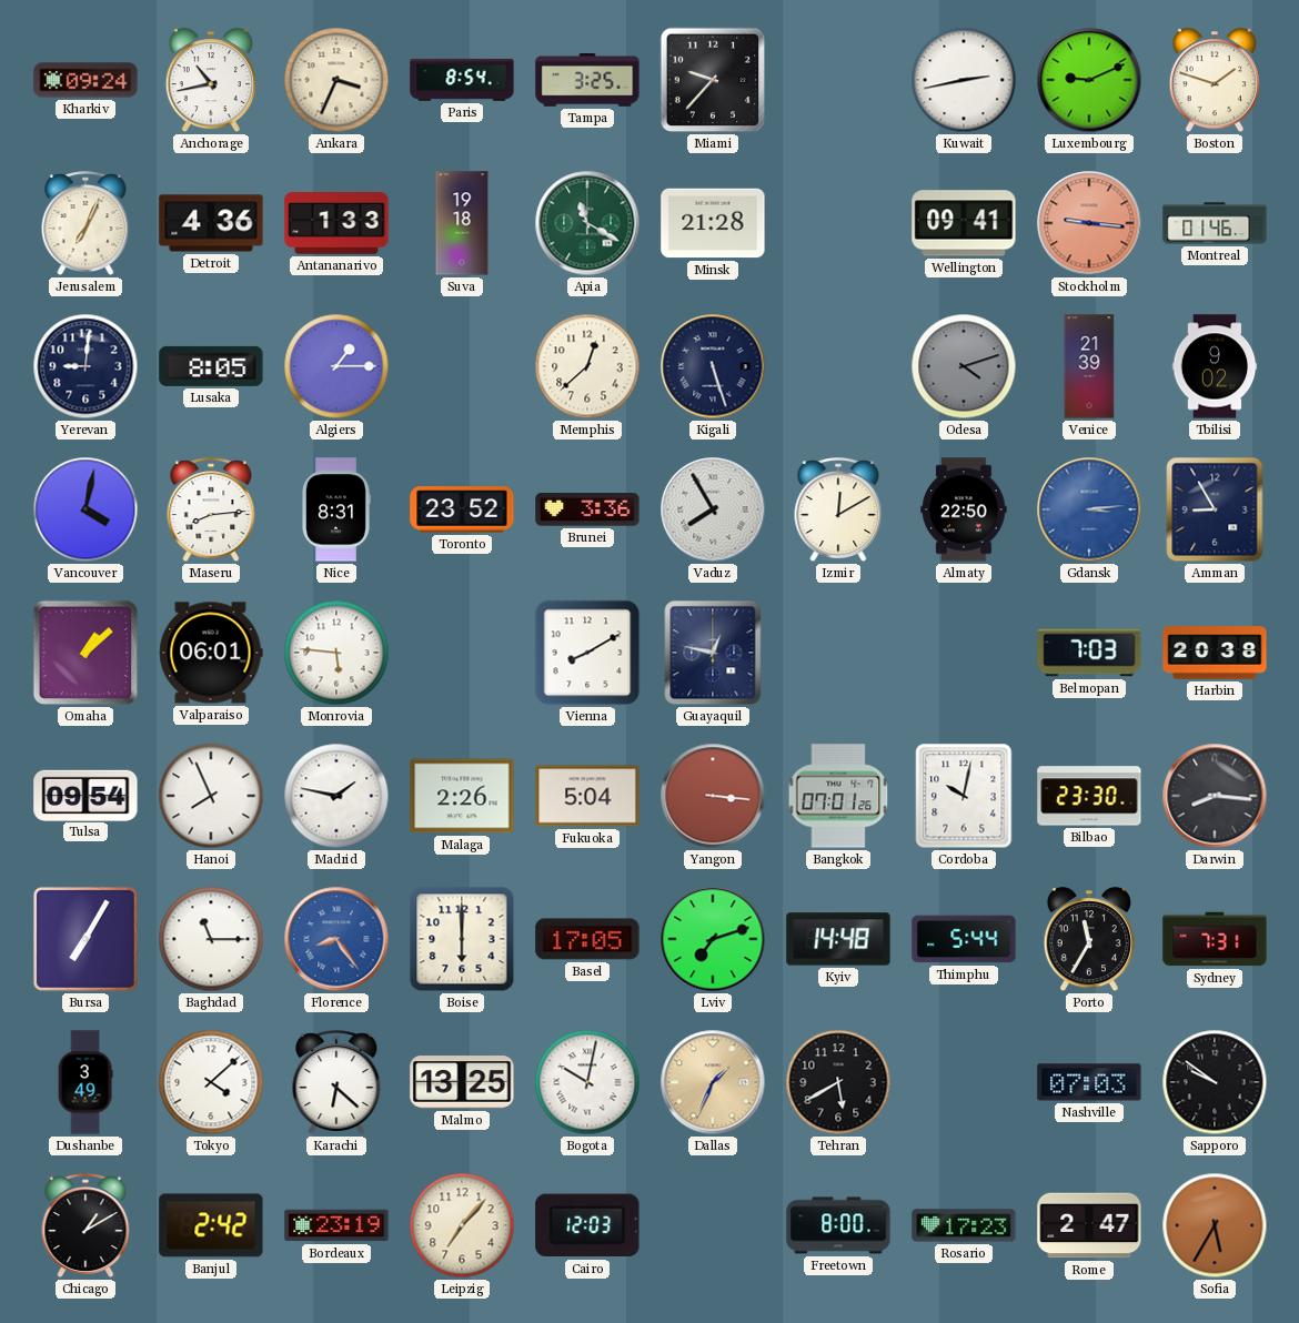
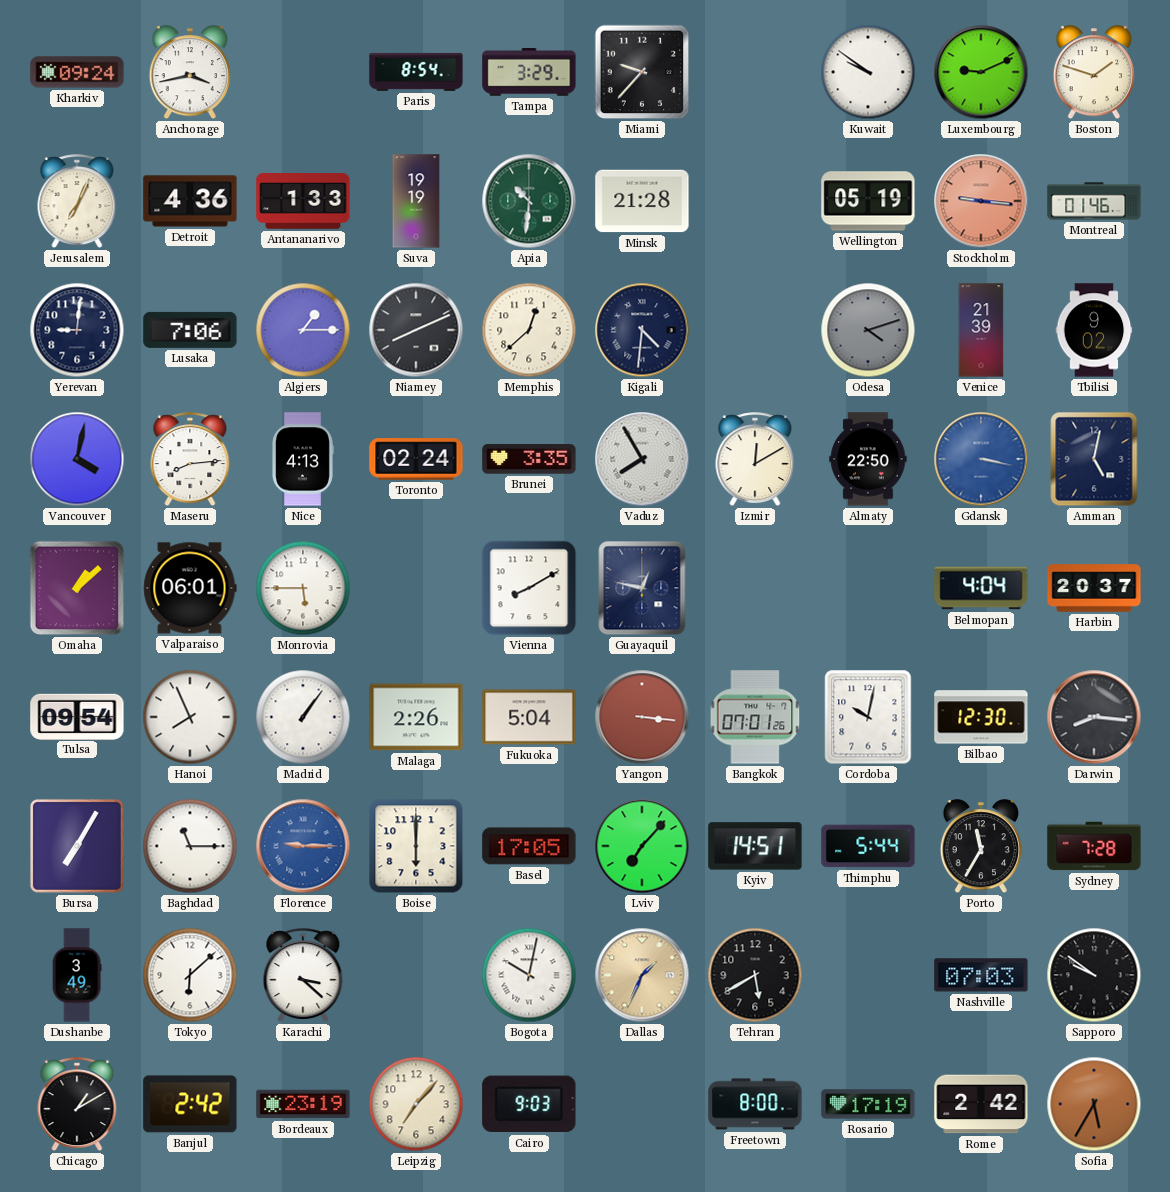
Anchorage: 10:43 -> 3:43
Ankara: 3:34 -> none
Tampa: 3:25 -> 3:29
Kuwait: 2:43 -> 9:51
Suva: 19:18 -> 19:19
Apia: 11:20 -> 10:31
Wellington: 09:41 -> 05:19
Lusaka: 8:05 -> 7:06
Niamey: none -> 8:11
Kigali: 5:27 -> 4:31
Nice: 8:31 -> 4:13
Toronto: 23:52 -> 02:24
Brunei: 3:36 -> 3:35
Gdansk: 3:14 -> 3:17
Amman: 8:55 -> 5:02
Monrovia: 5:46 -> 5:45
Belmopan: 7:03 -> 4:04
Harbin: 20:38 -> 20:37
Madrid: 1:47 -> 1:06
Bilbao: 23:30 -> 12:30
Florence: 8:24 -> 9:15
Lviv: 7:12 -> 7:07
Kyiv: 14:48 -> 14:51
Sydney: 7:31 -> 7:28
Tokyo: 4:08 -> 6:08
Karachi: 6:22 -> 3:22
Malmo: 13:25 -> none
Cairo: 12:03 -> 9:03
Rosario: 17:23 -> 17:19
Rome: 2:47 -> 2:42
